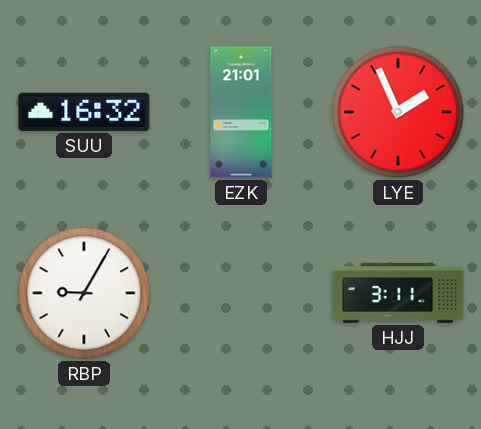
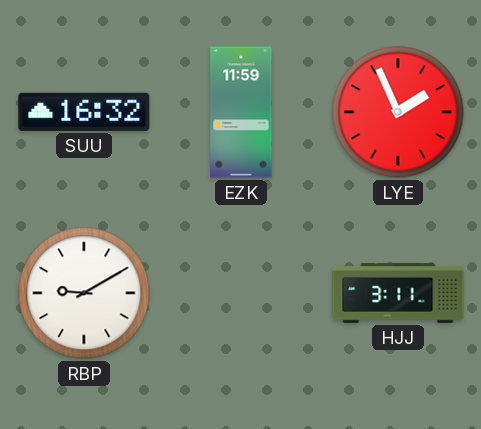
EZK: 21:01 -> 11:59
RBP: 9:05 -> 9:10
